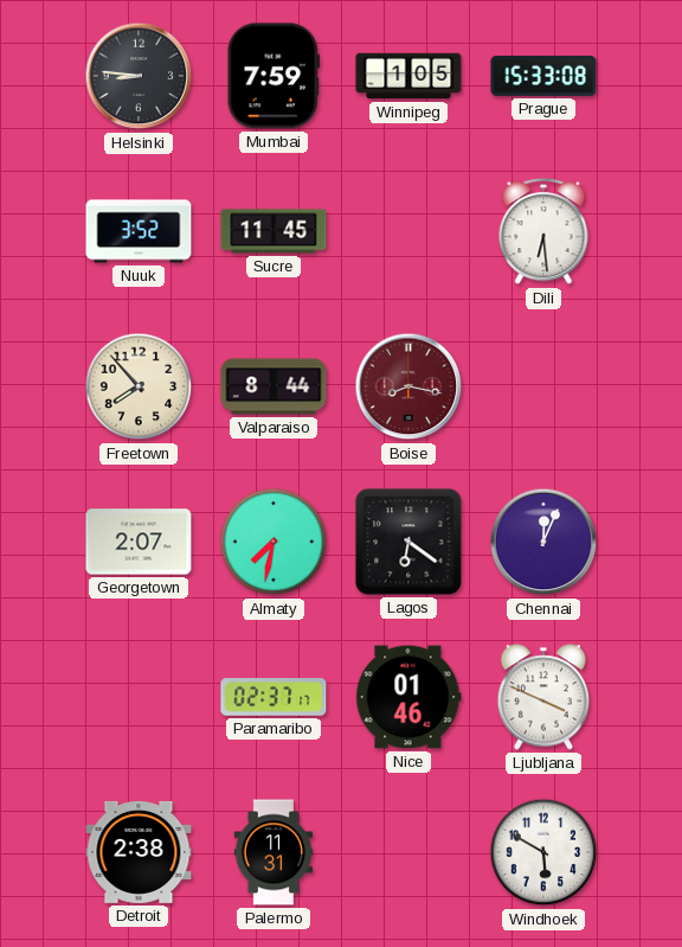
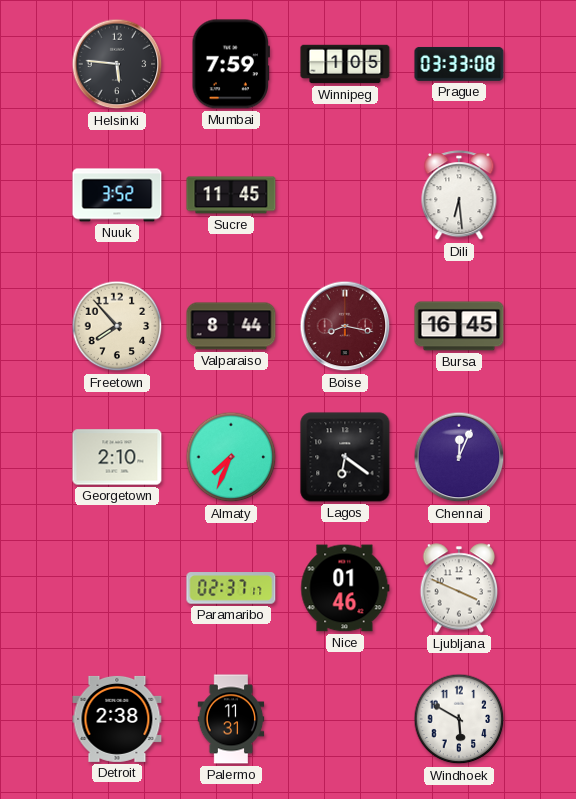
Helsinki: 8:46 -> 5:46
Prague: 15:33 -> 03:33
Bursa: none -> 16:45
Georgetown: 2:07 -> 2:10
Almaty: 7:32 -> 7:34
